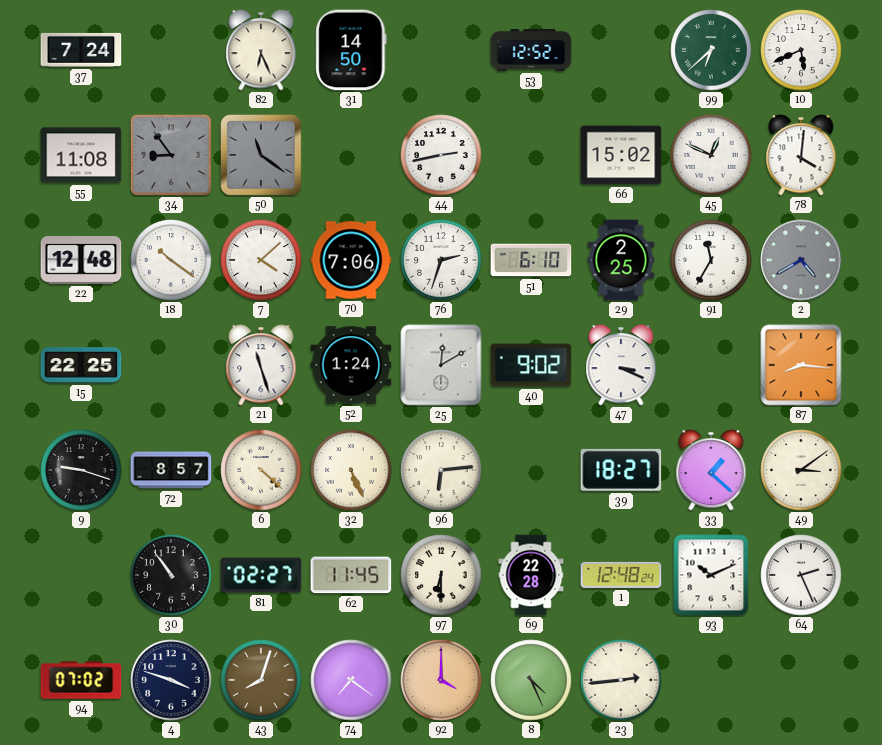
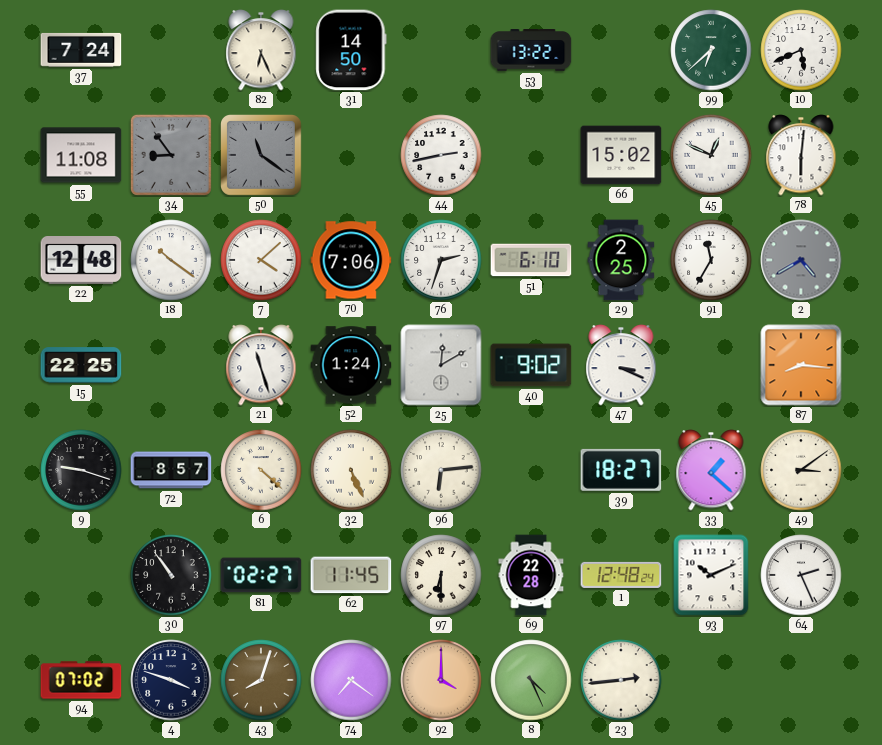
53: 12:52 -> 13:22
78: 4:01 -> 6:01
